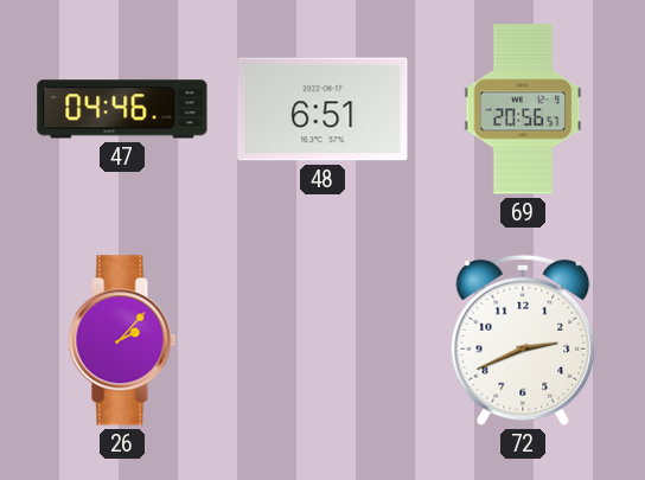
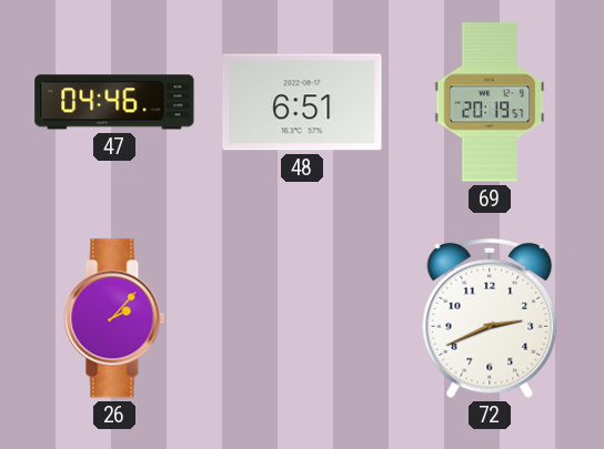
69: 20:56 -> 20:19
